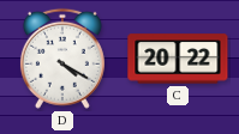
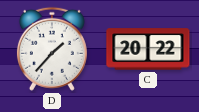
D: 4:20 -> 1:37
